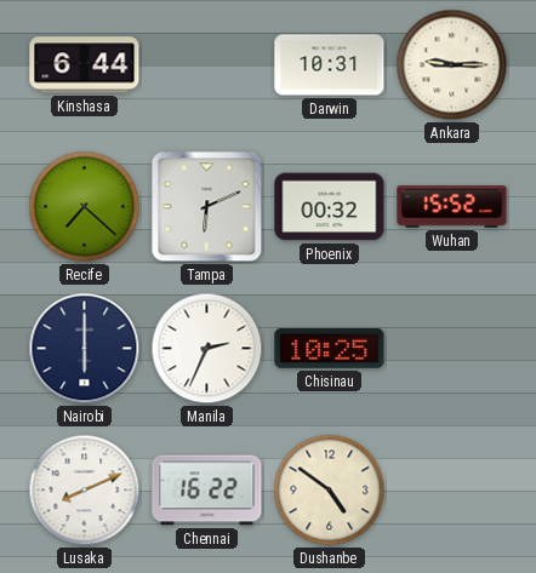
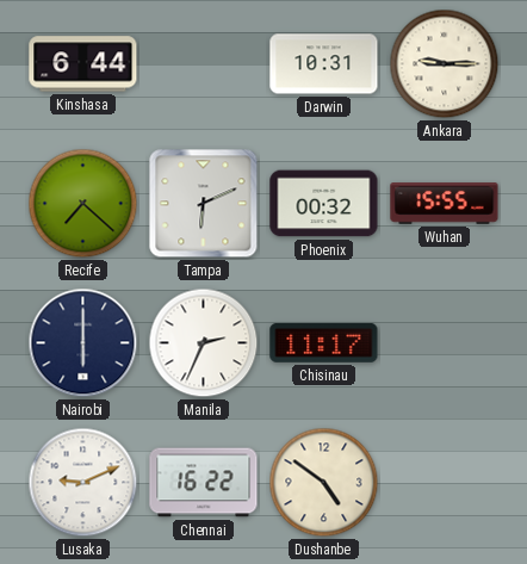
Wuhan: 15:52 -> 15:55
Chisinau: 10:25 -> 11:17
Lusaka: 8:11 -> 9:11
